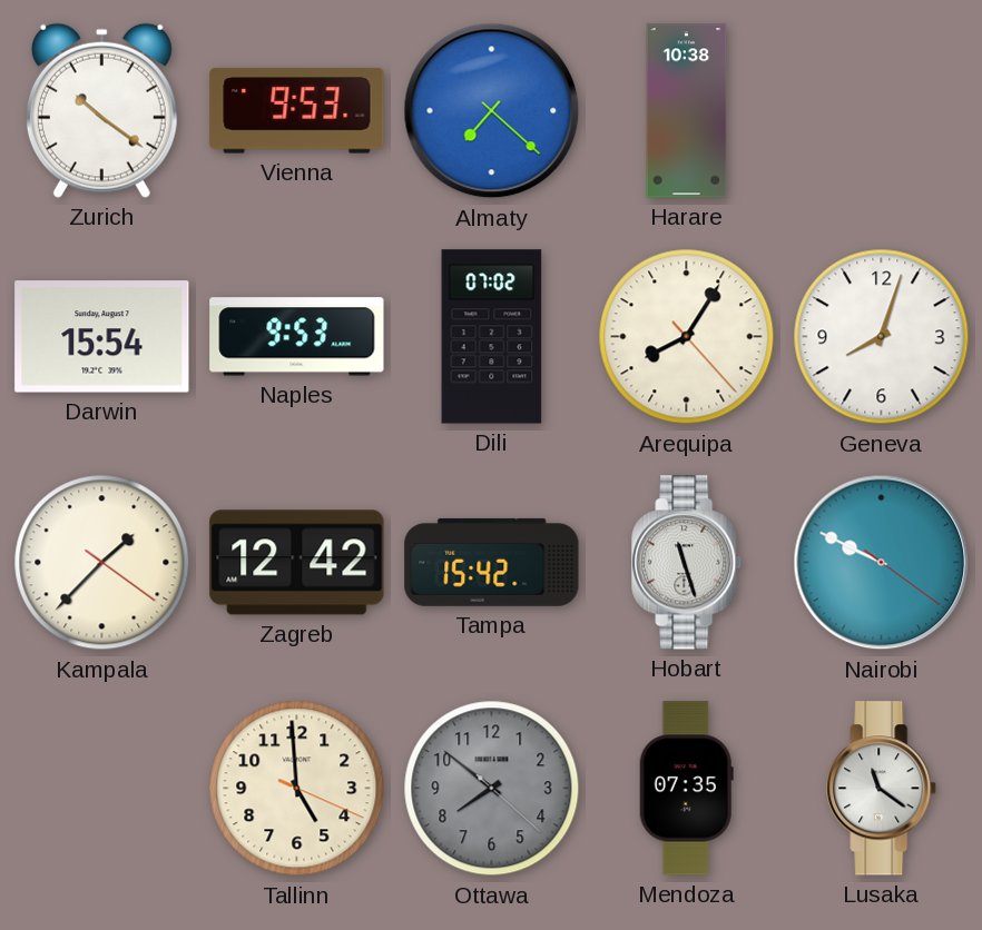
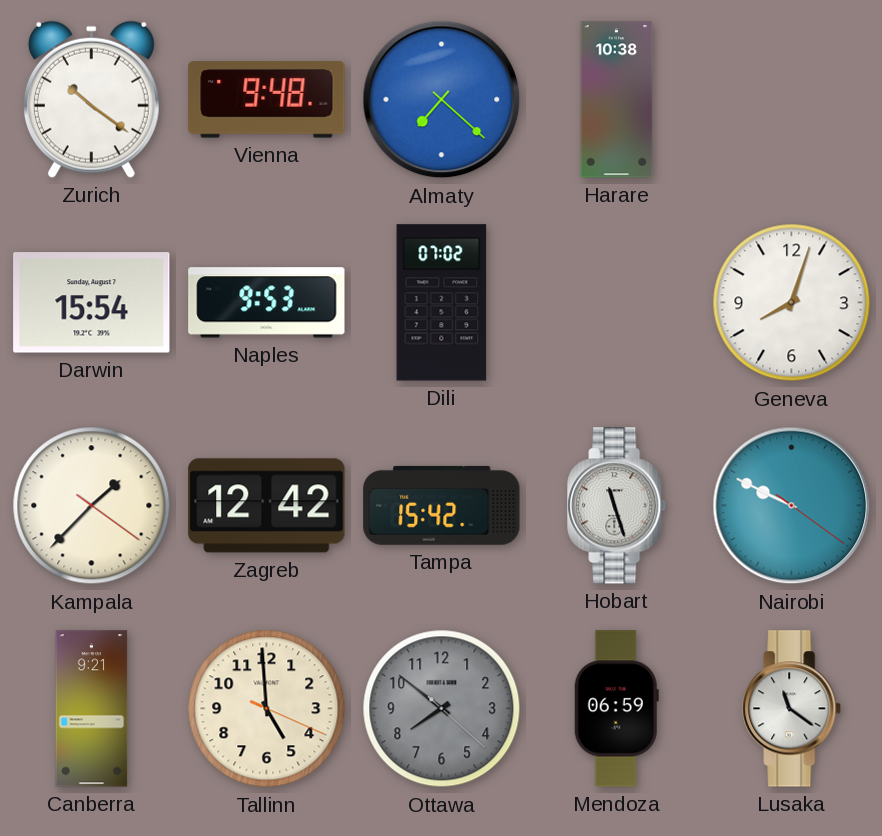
Vienna: 9:53 -> 9:48
Arequipa: 8:05 -> none
Canberra: none -> 9:21
Mendoza: 07:35 -> 06:59
